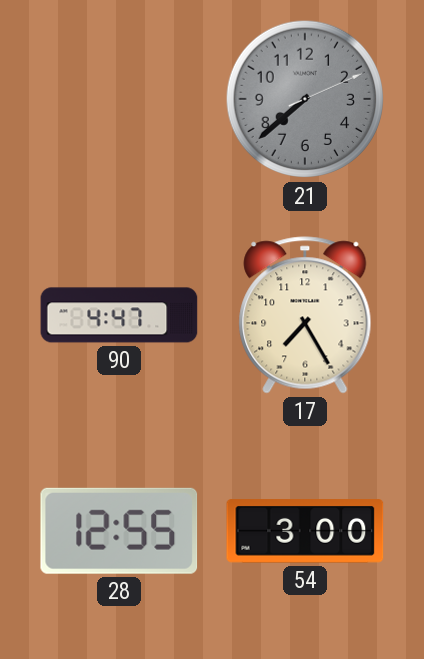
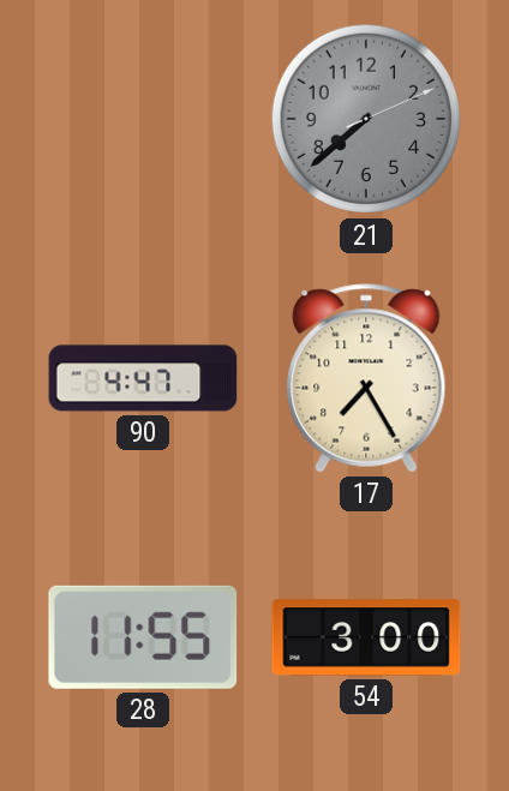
28: 12:55 -> 11:55
